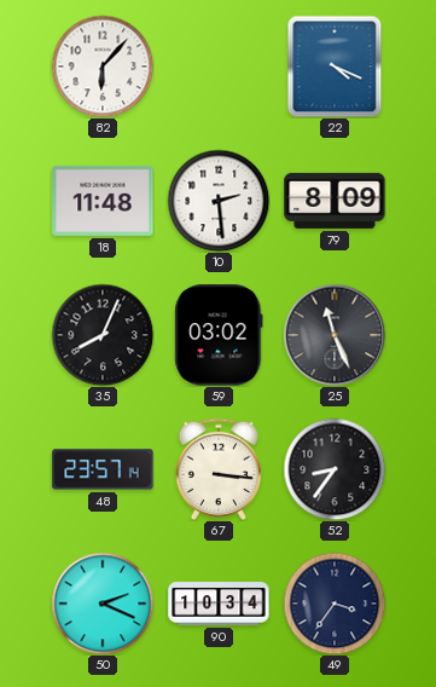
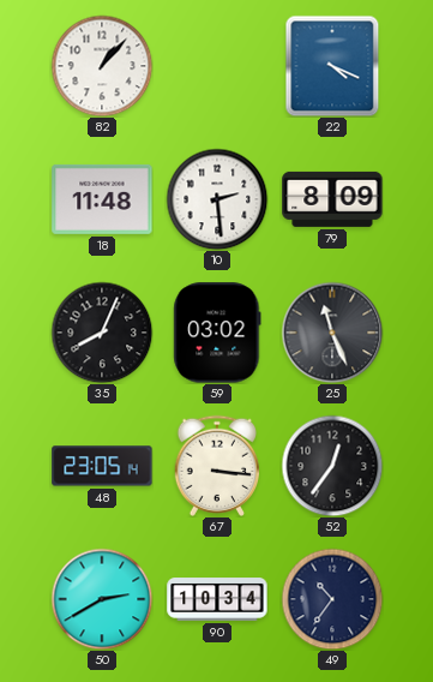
82: 6:07 -> 1:07
48: 23:57 -> 23:05
52: 8:36 -> 12:36
50: 2:19 -> 2:40
49: 3:36 -> 10:36
